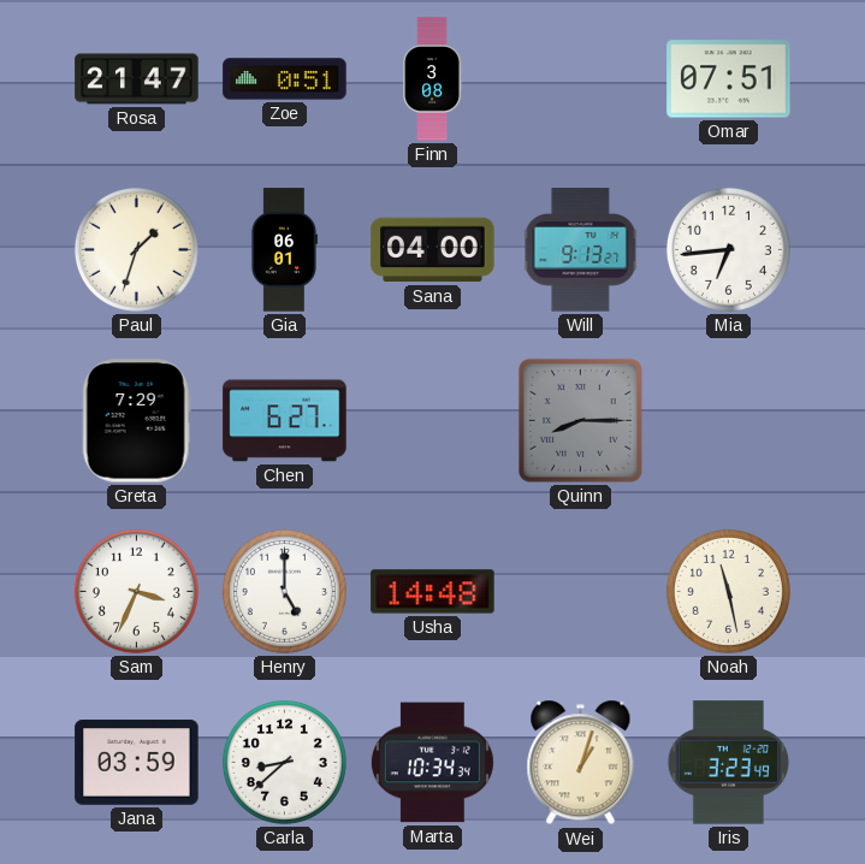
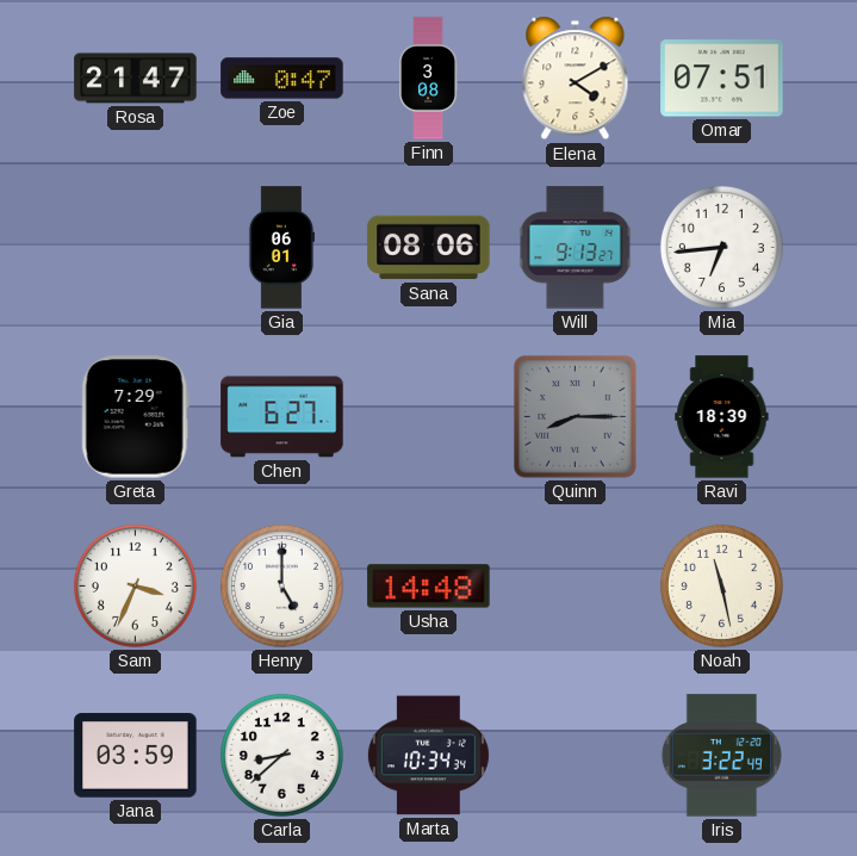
Zoe: 0:51 -> 0:47
Elena: none -> 4:10
Paul: 1:33 -> none
Sana: 04:00 -> 08:06
Ravi: none -> 18:39
Wei: 1:03 -> none
Iris: 3:23 -> 3:22
